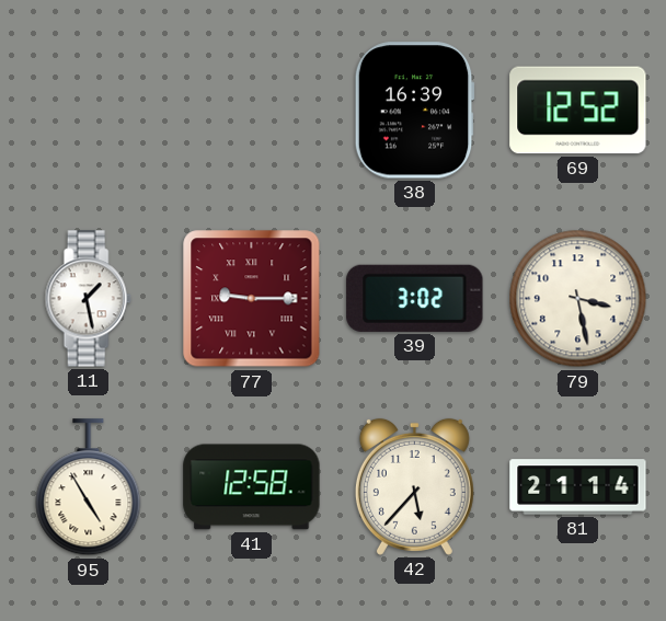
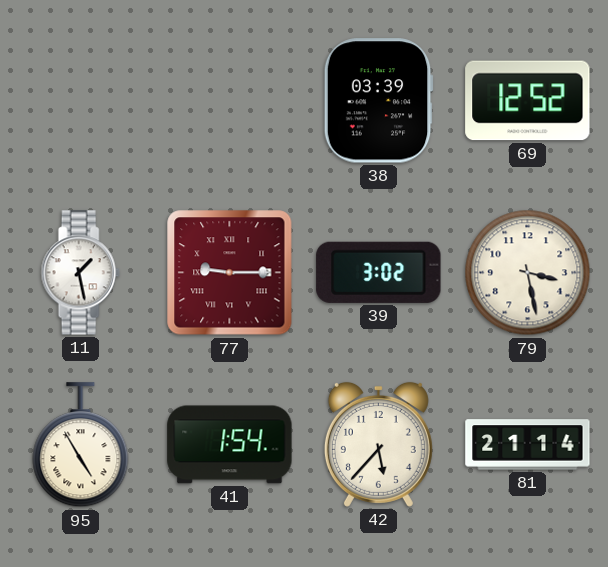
38: 16:39 -> 03:39
41: 12:58 -> 1:54
